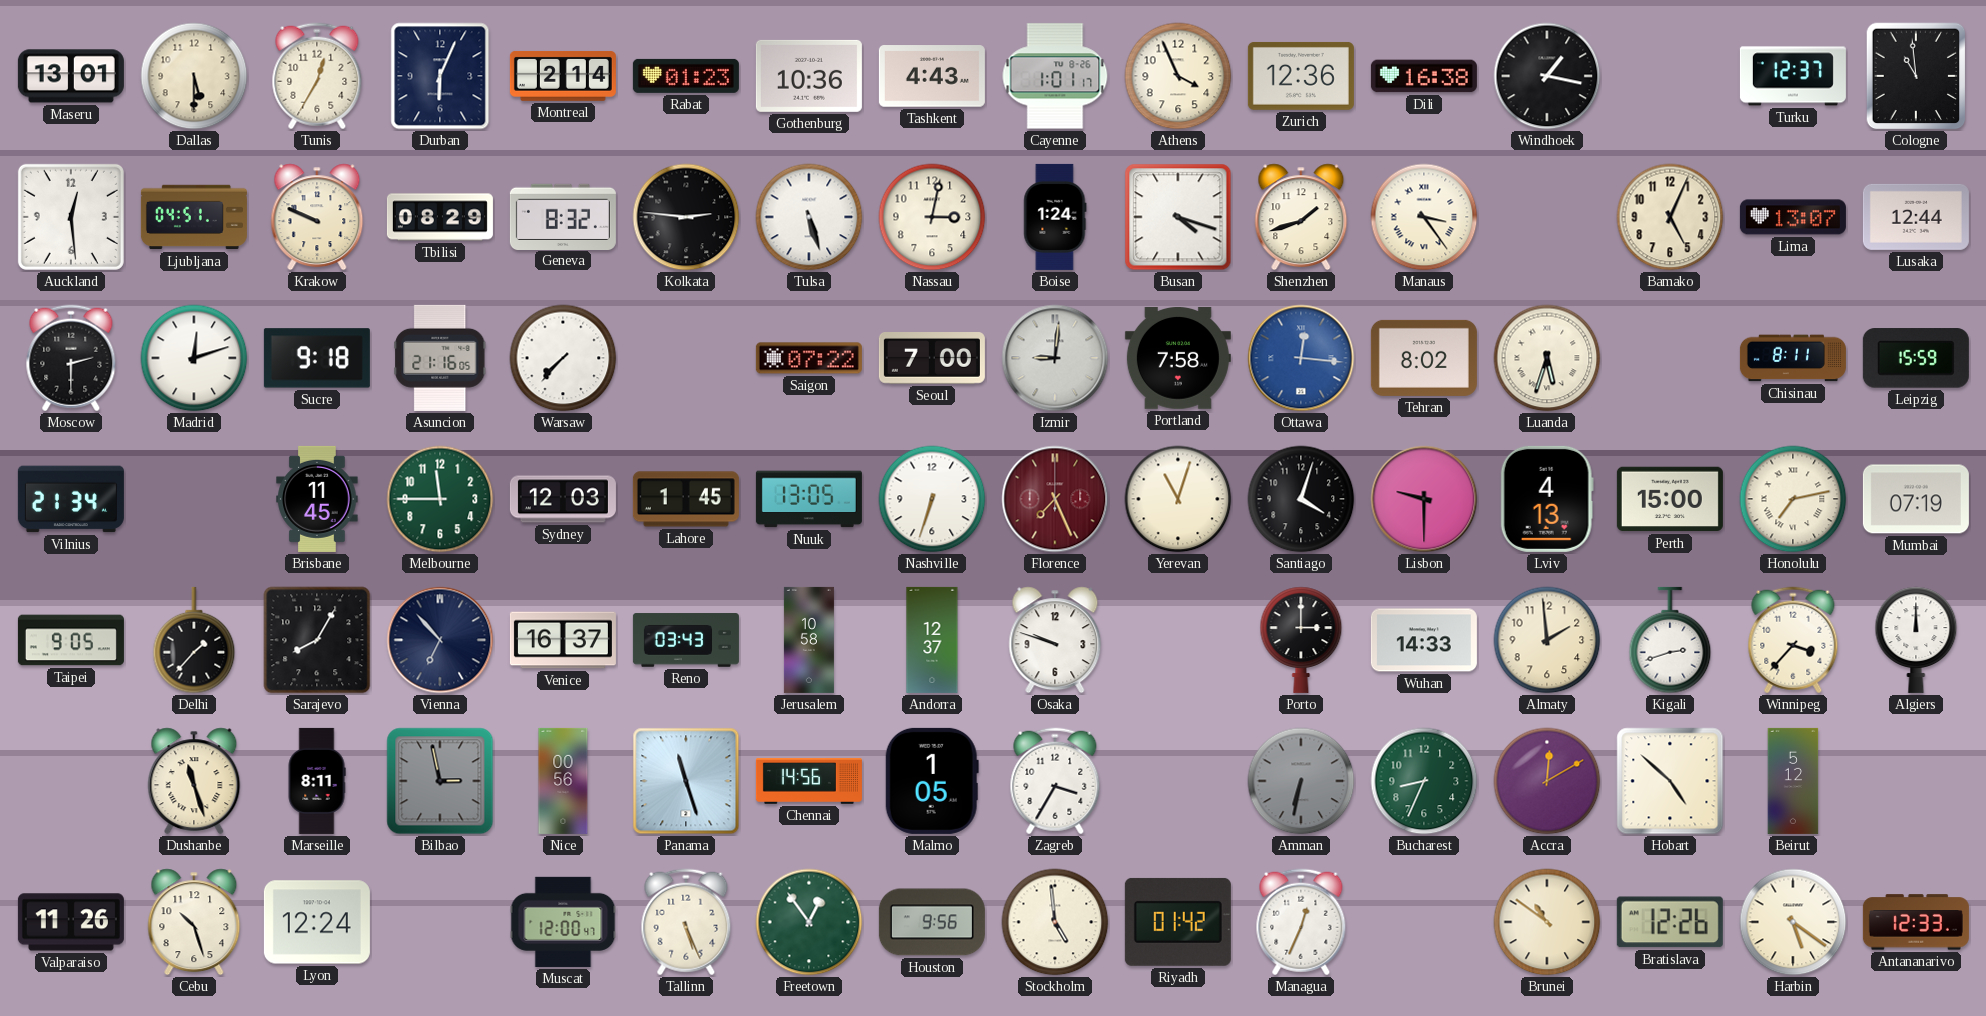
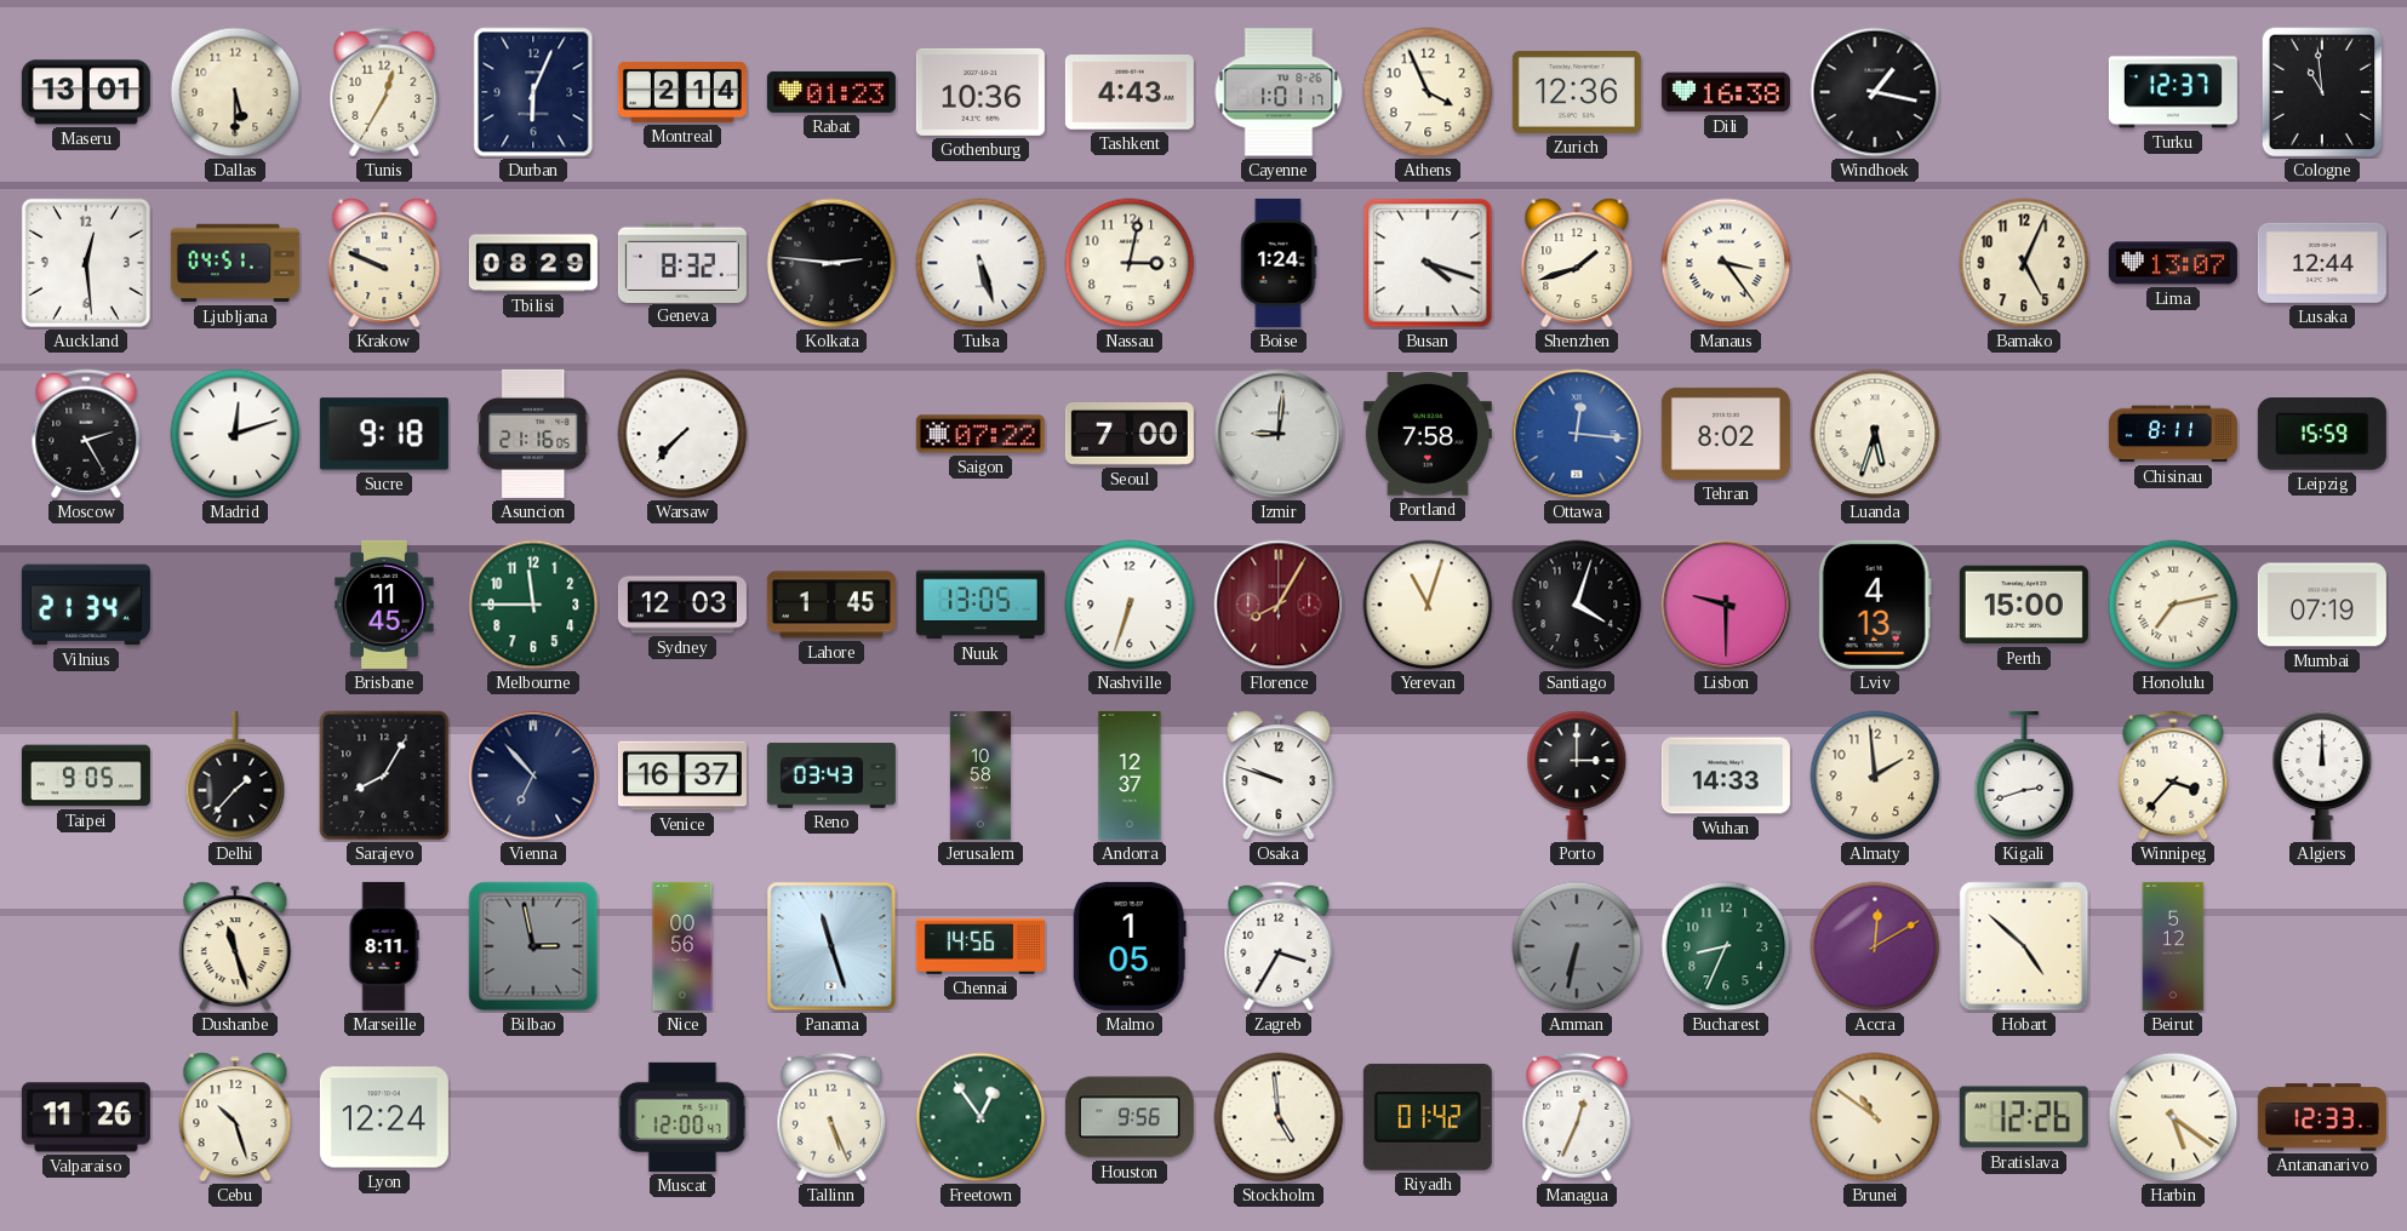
Moscow: 2:30 -> 2:25
Florence: 7:26 -> 8:05
